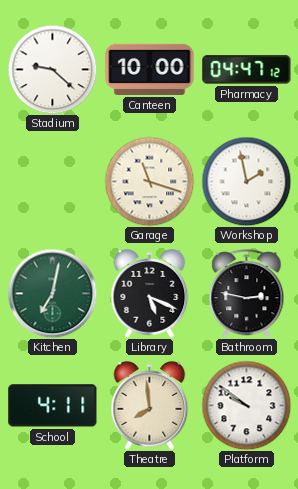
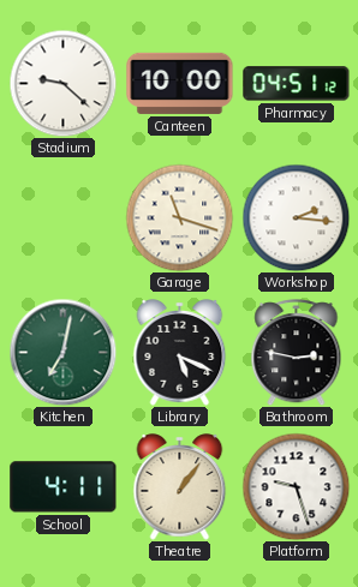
Pharmacy: 04:47 -> 04:51
Workshop: 1:58 -> 2:16
Theatre: 7:59 -> 1:06
Platform: 9:51 -> 9:27
